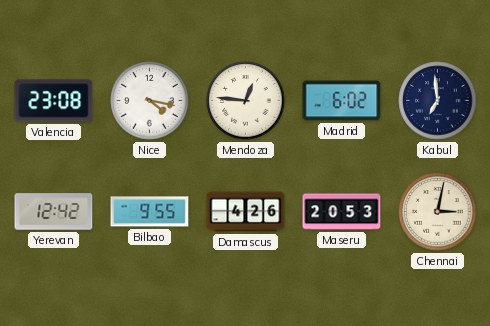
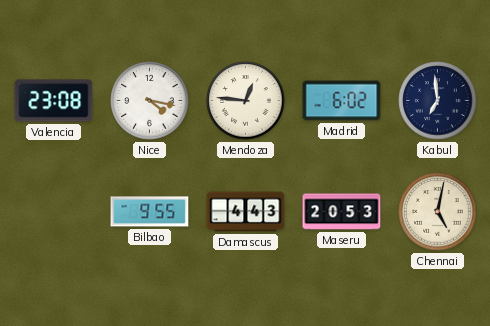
Yerevan: 12:42 -> none
Damascus: 4:26 -> 4:43
Chennai: 3:02 -> 5:02
